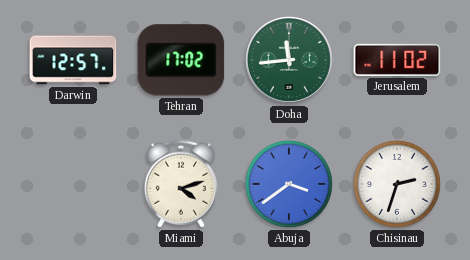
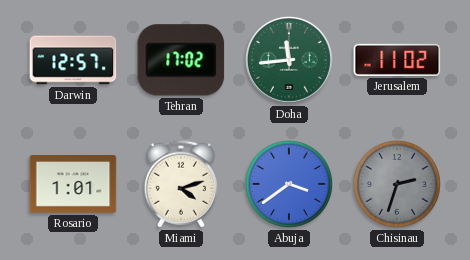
Rosario: none -> 1:01
Chisinau dial: white -> grey
